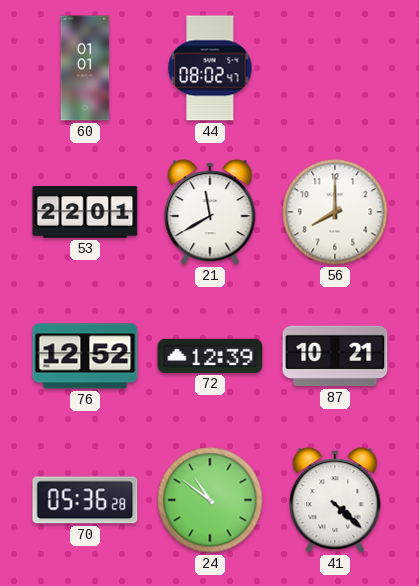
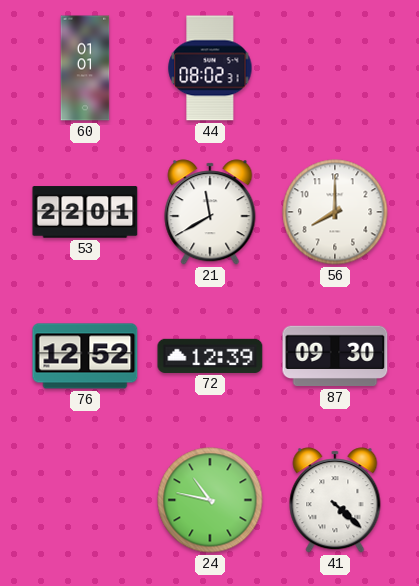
44: 08:02:47 -> 08:02:31
87: 10:21 -> 09:30
70: 05:36 -> none
24: 10:51 -> 10:47
